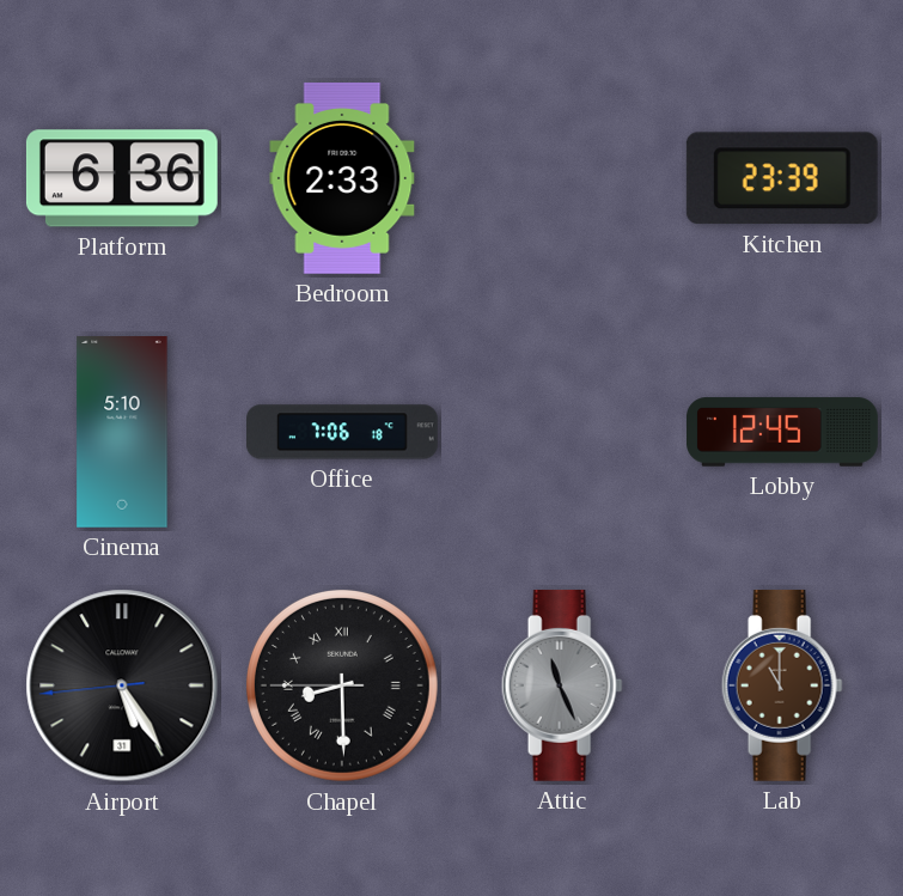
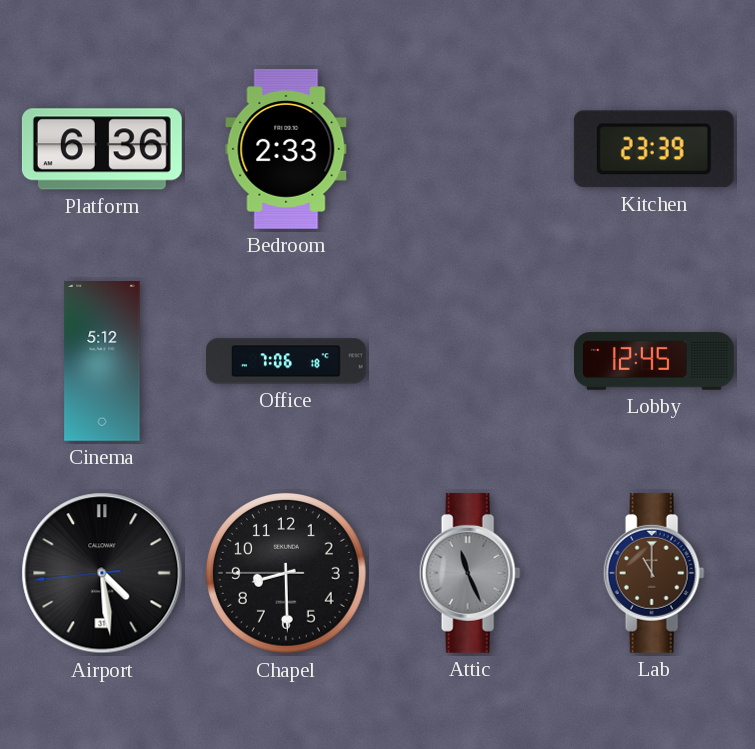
Cinema: 5:10 -> 5:12
Airport: 5:24 -> 4:28
Chapel numerals: Roman -> Arabic
